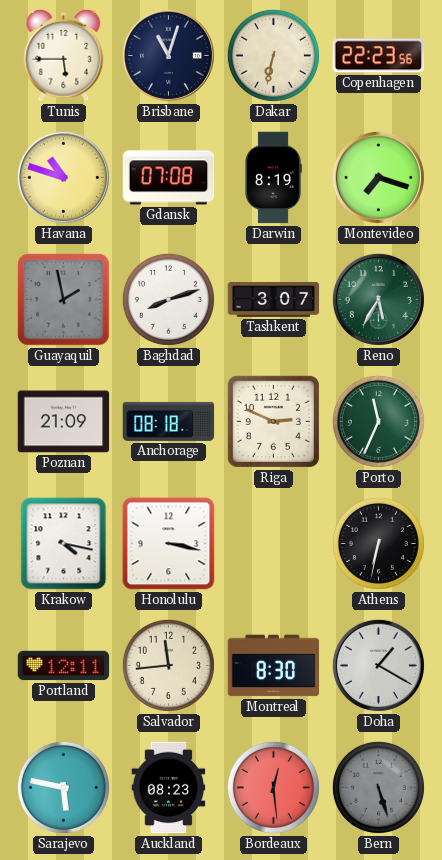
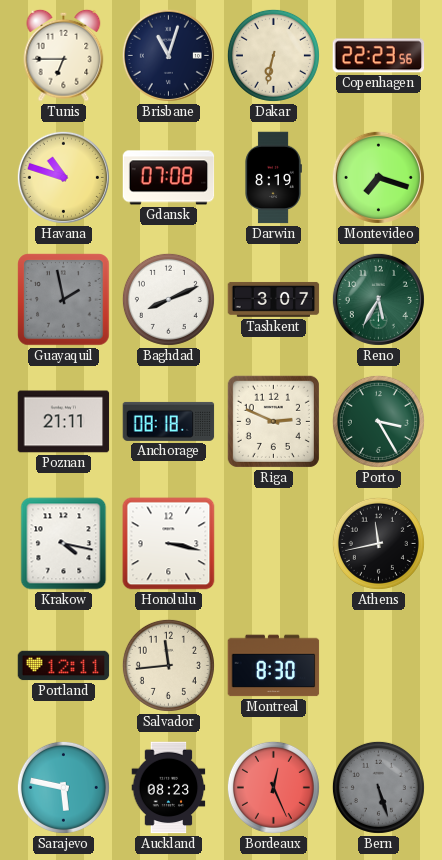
Tunis: 5:45 -> 6:45
Baghdad: 8:12 -> 8:11
Poznan: 21:09 -> 21:11
Porto: 11:34 -> 3:25
Athens: 6:32 -> 11:43
Doha: 1:20 -> none
Bordeaux: 12:29 -> 12:26
